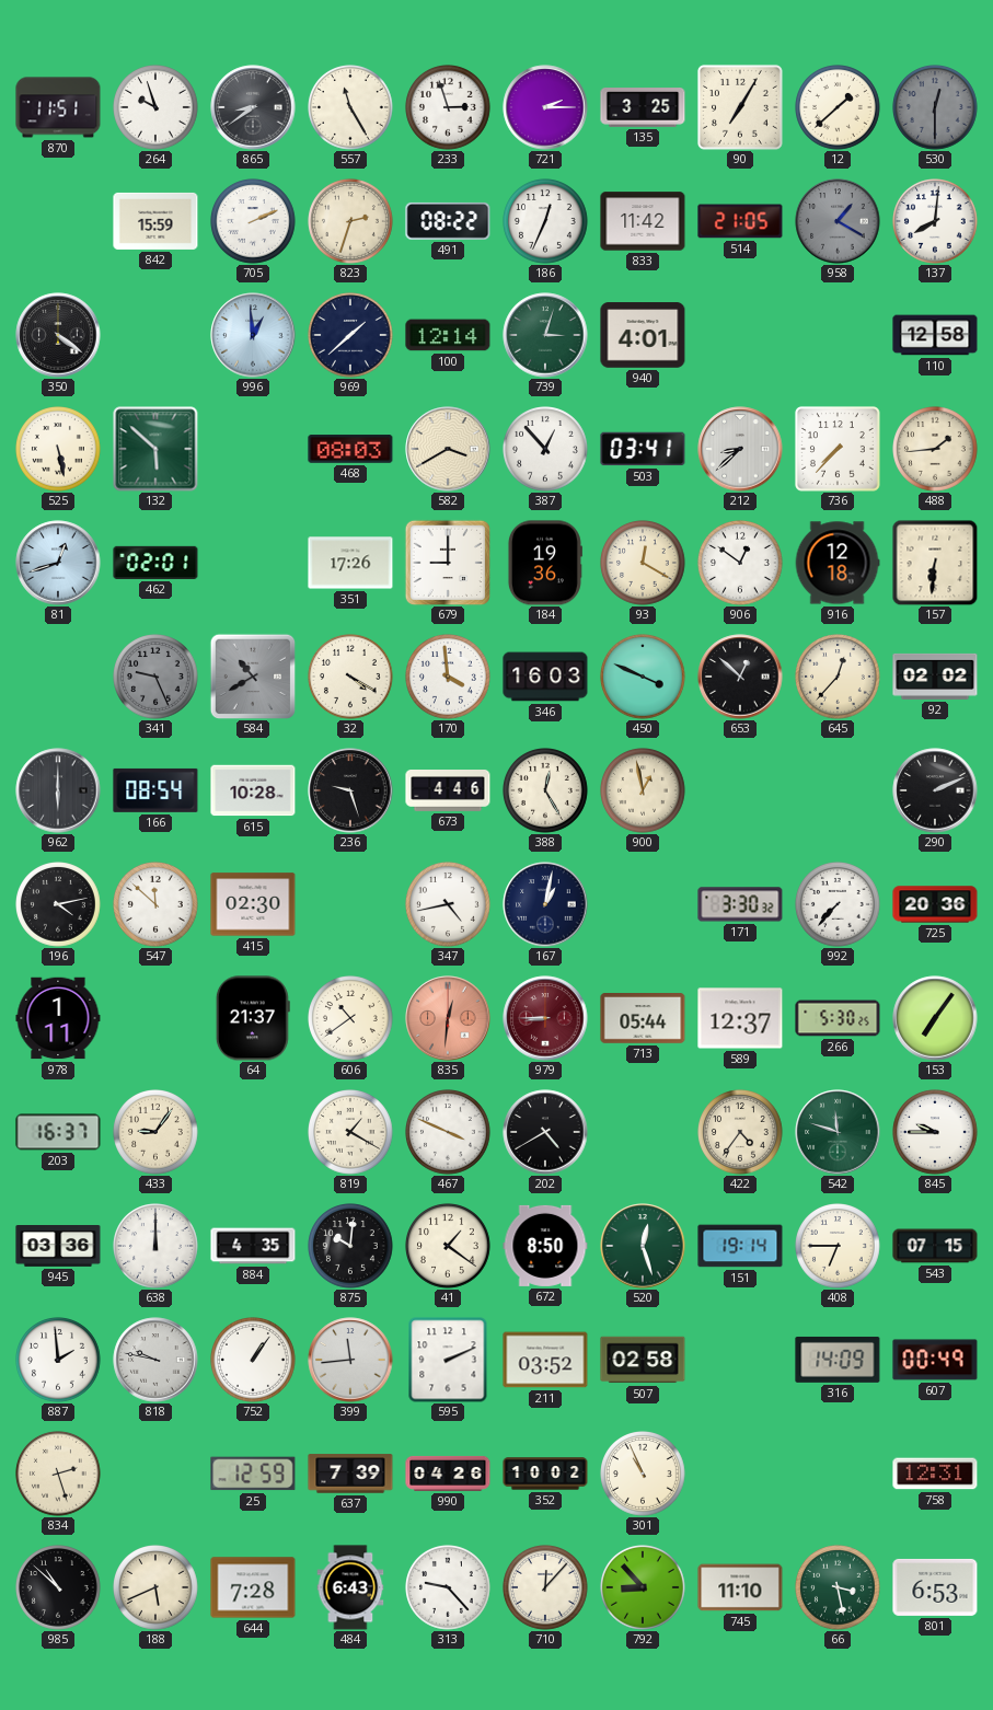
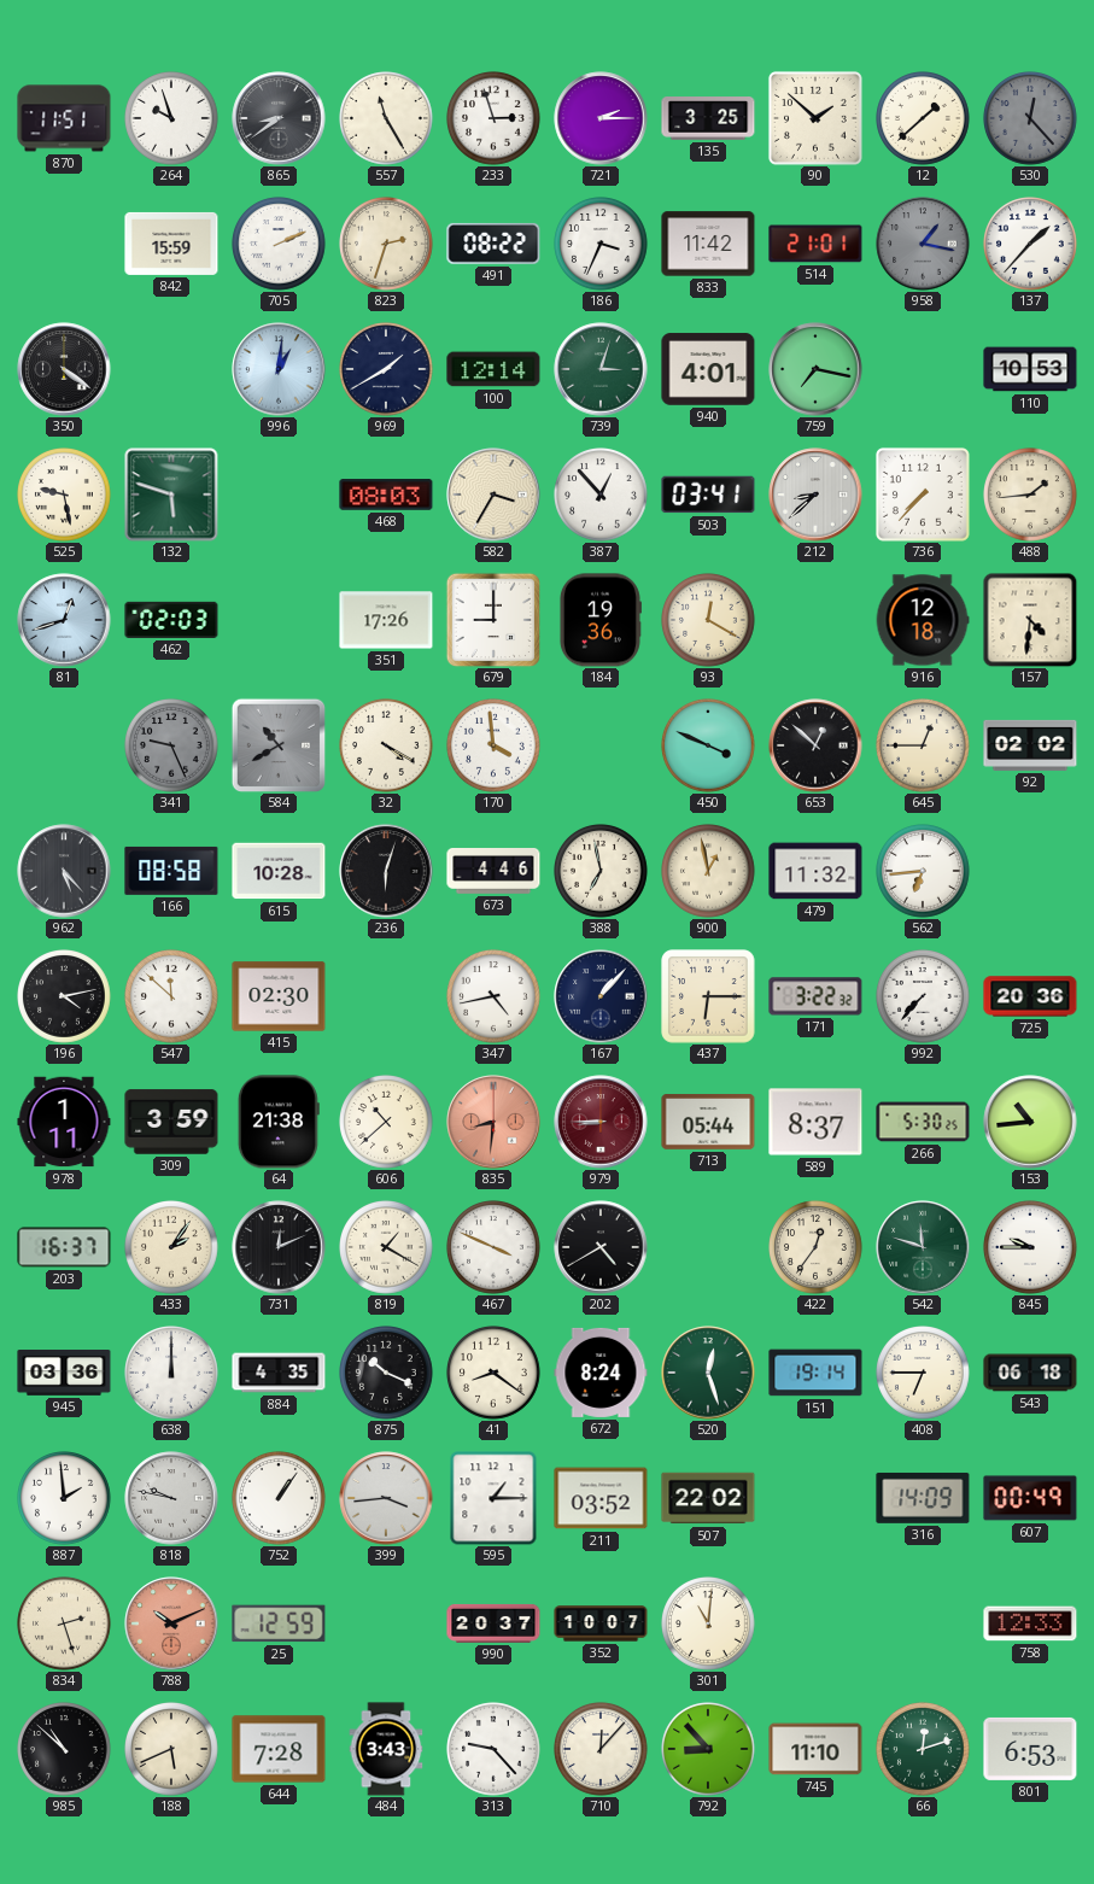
90: 7:05 -> 1:52
530: 12:30 -> 12:23
186: 12:34 -> 3:34
514: 21:05 -> 21:01
958: 1:20 -> 1:17
137: 8:01 -> 1:37
996: 12:59 -> 1:01
969: 1:38 -> 1:40
759: none -> 7:17
110: 12:58 -> 10:53
525: 5:28 -> 9:28
132: 5:52 -> 5:48
582: 3:40 -> 3:35
462: 02:01 -> 02:03
906: 12:51 -> none
157: 6:31 -> 4:31
346: 16:03 -> none
645: 12:37 -> 12:45
962: 6:00 -> 5:23
166: 08:54 -> 08:58
236: 9:27 -> 6:03
388: 12:25 -> 6:58
479: none -> 11:32
562: none -> 6:44
290: 2:11 -> none
167: 1:02 -> 1:07
437: none -> 6:15
171: 3:30 -> 3:22
309: none -> 3:59
64: 21:37 -> 21:38
606: 10:39 -> 10:38
835: 12:31 -> 8:31
589: 12:37 -> 8:37
153: 7:06 -> 10:44
433: 9:06 -> 2:06
731: none -> 12:11
422: 4:36 -> 12:36
875: 10:01 -> 10:19
41: 1:21 -> 8:21
672: 8:50 -> 8:24
543: 07:15 -> 06:18
399: 11:44 -> 3:44
595: 2:11 -> 1:15
507: 02:58 -> 22:02
788: none -> 10:11
637: 7:39 -> none
990: 04:26 -> 20:37
352: 10:02 -> 10:07
301: 10:56 -> 11:01
758: 12:31 -> 12:33
484: 6:43 -> 3:43
66: 3:28 -> 12:12
